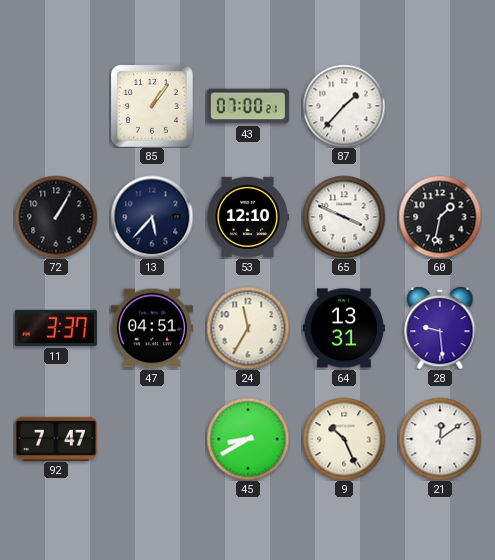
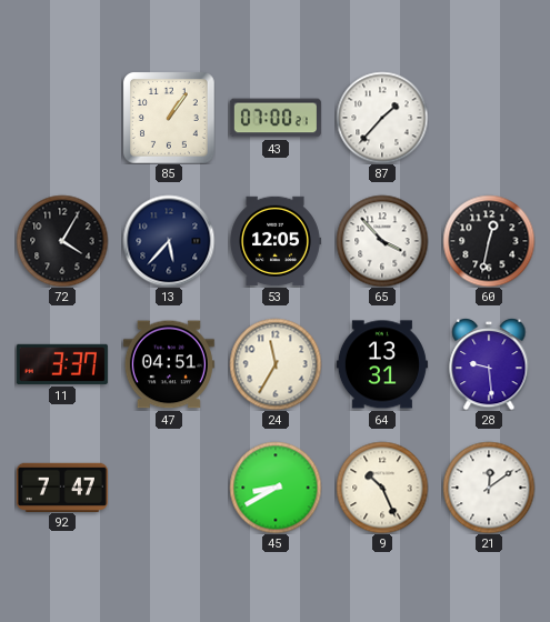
72: 1:05 -> 4:05
53: 12:10 -> 12:05
65: 3:49 -> 3:53
60: 1:32 -> 12:32
